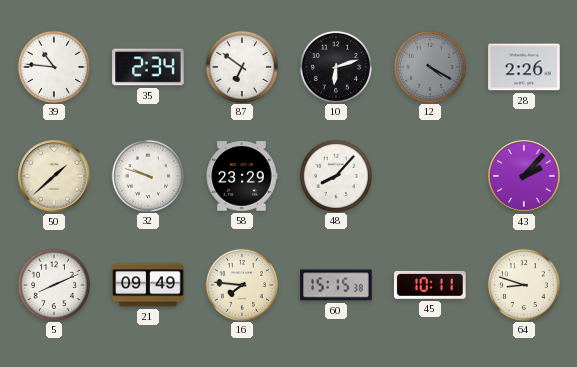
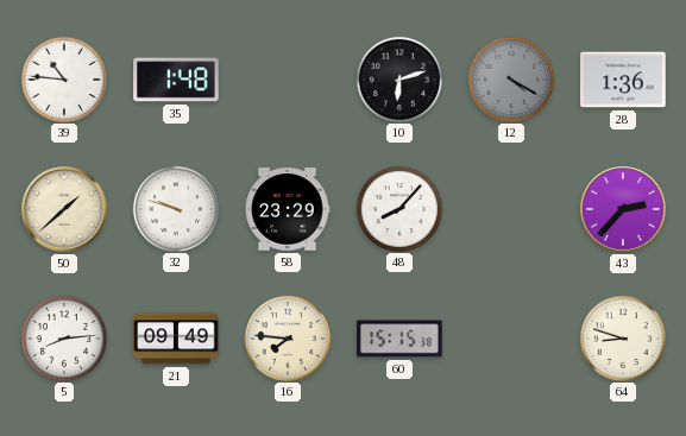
35: 2:34 -> 1:48
87: 6:51 -> none
28: 2:26 -> 1:36
43: 2:07 -> 2:37
5: 8:11 -> 8:14
45: 10:11 -> none
